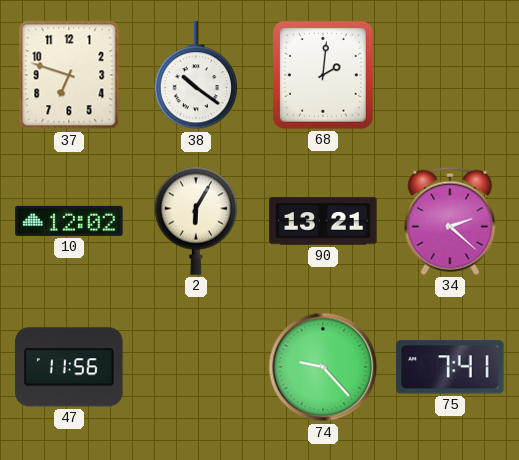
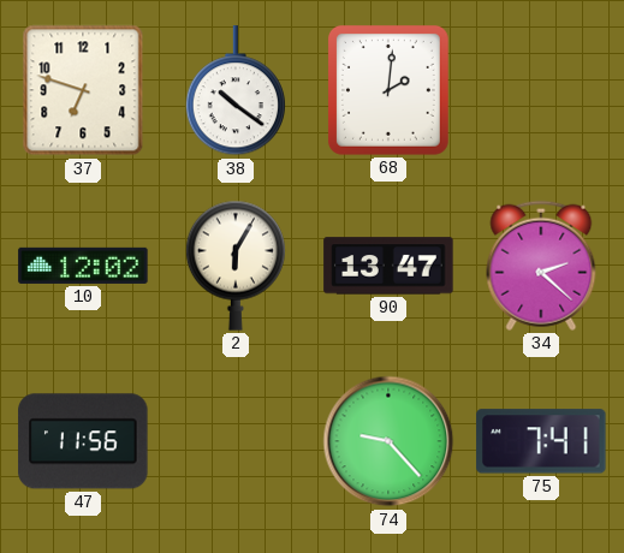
90: 13:21 -> 13:47
